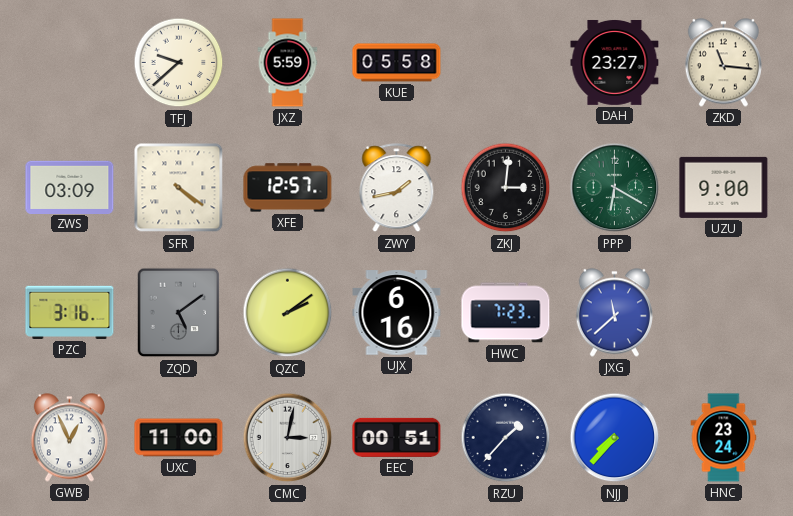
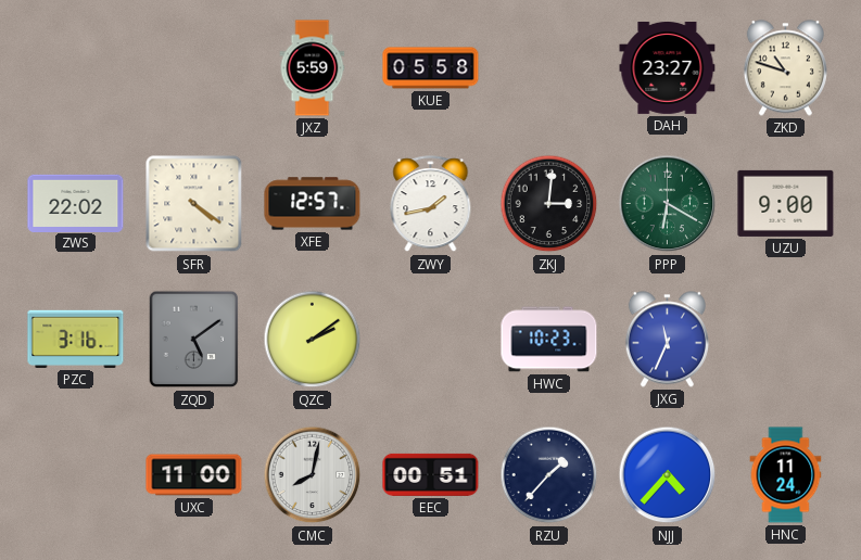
TFJ: 9:38 -> none
ZKD: 11:16 -> 10:48
ZWS: 03:09 -> 22:02
UJX: 6:16 -> none
HWC: 7:23 -> 10:23
JXG: 11:38 -> 11:34
GWB: 12:56 -> none
CMC: 3:02 -> 8:02
NJJ: 7:37 -> 4:37
HNC: 23:24 -> 11:24
